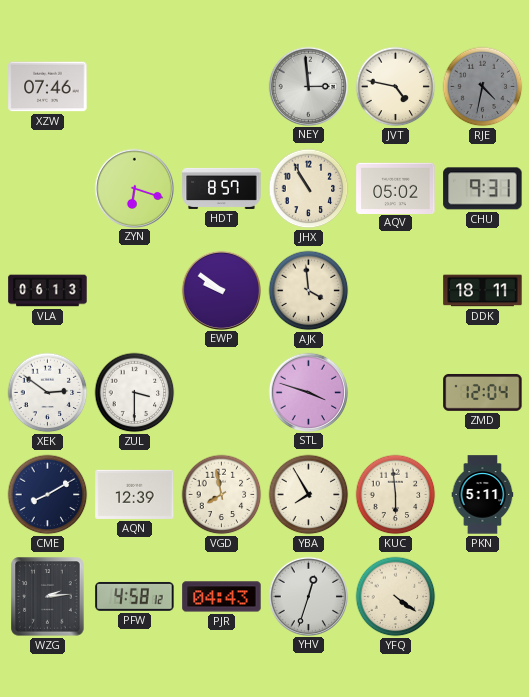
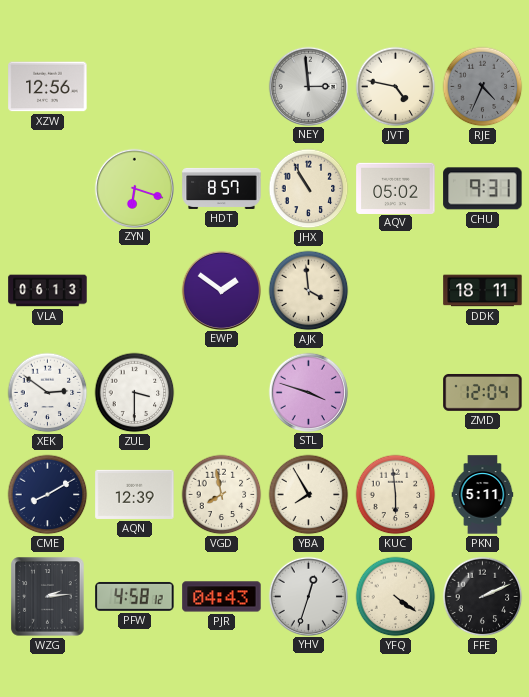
XZW: 07:46 -> 12:56
RJE: 4:32 -> 4:34
EWP: 9:51 -> 1:51
FFE: none -> 2:11
